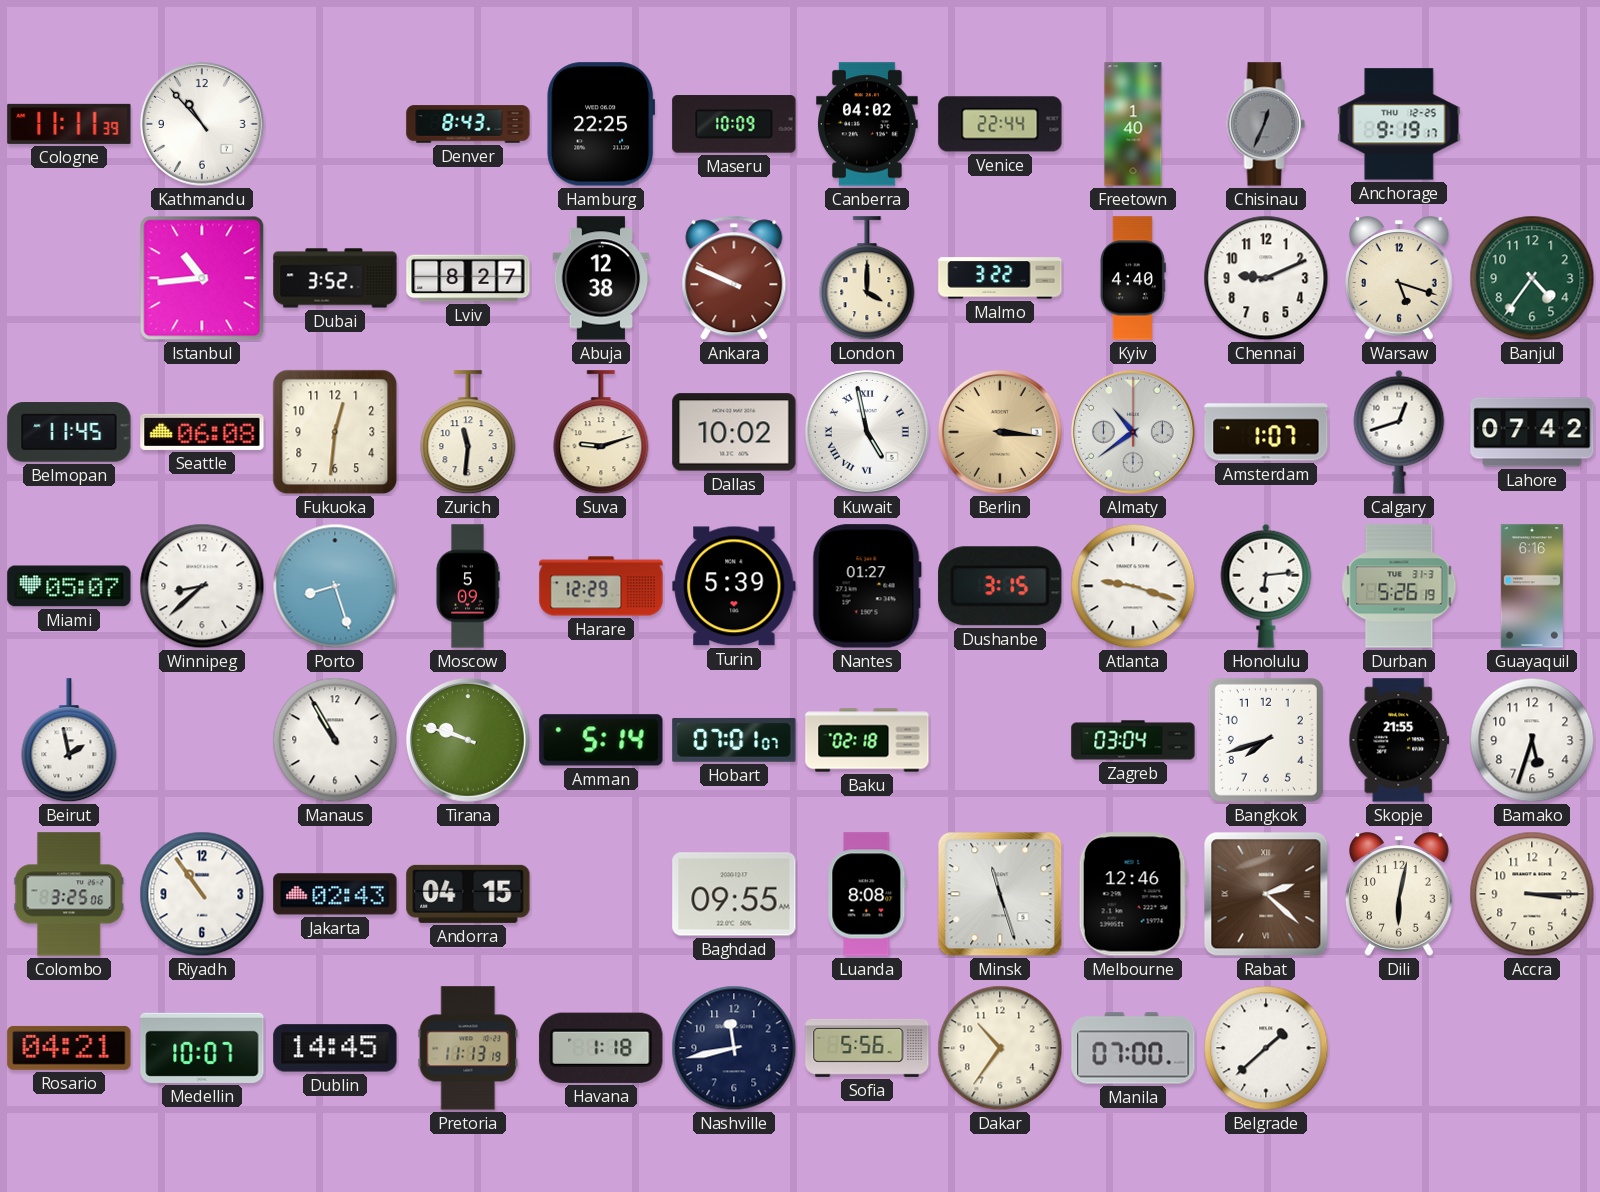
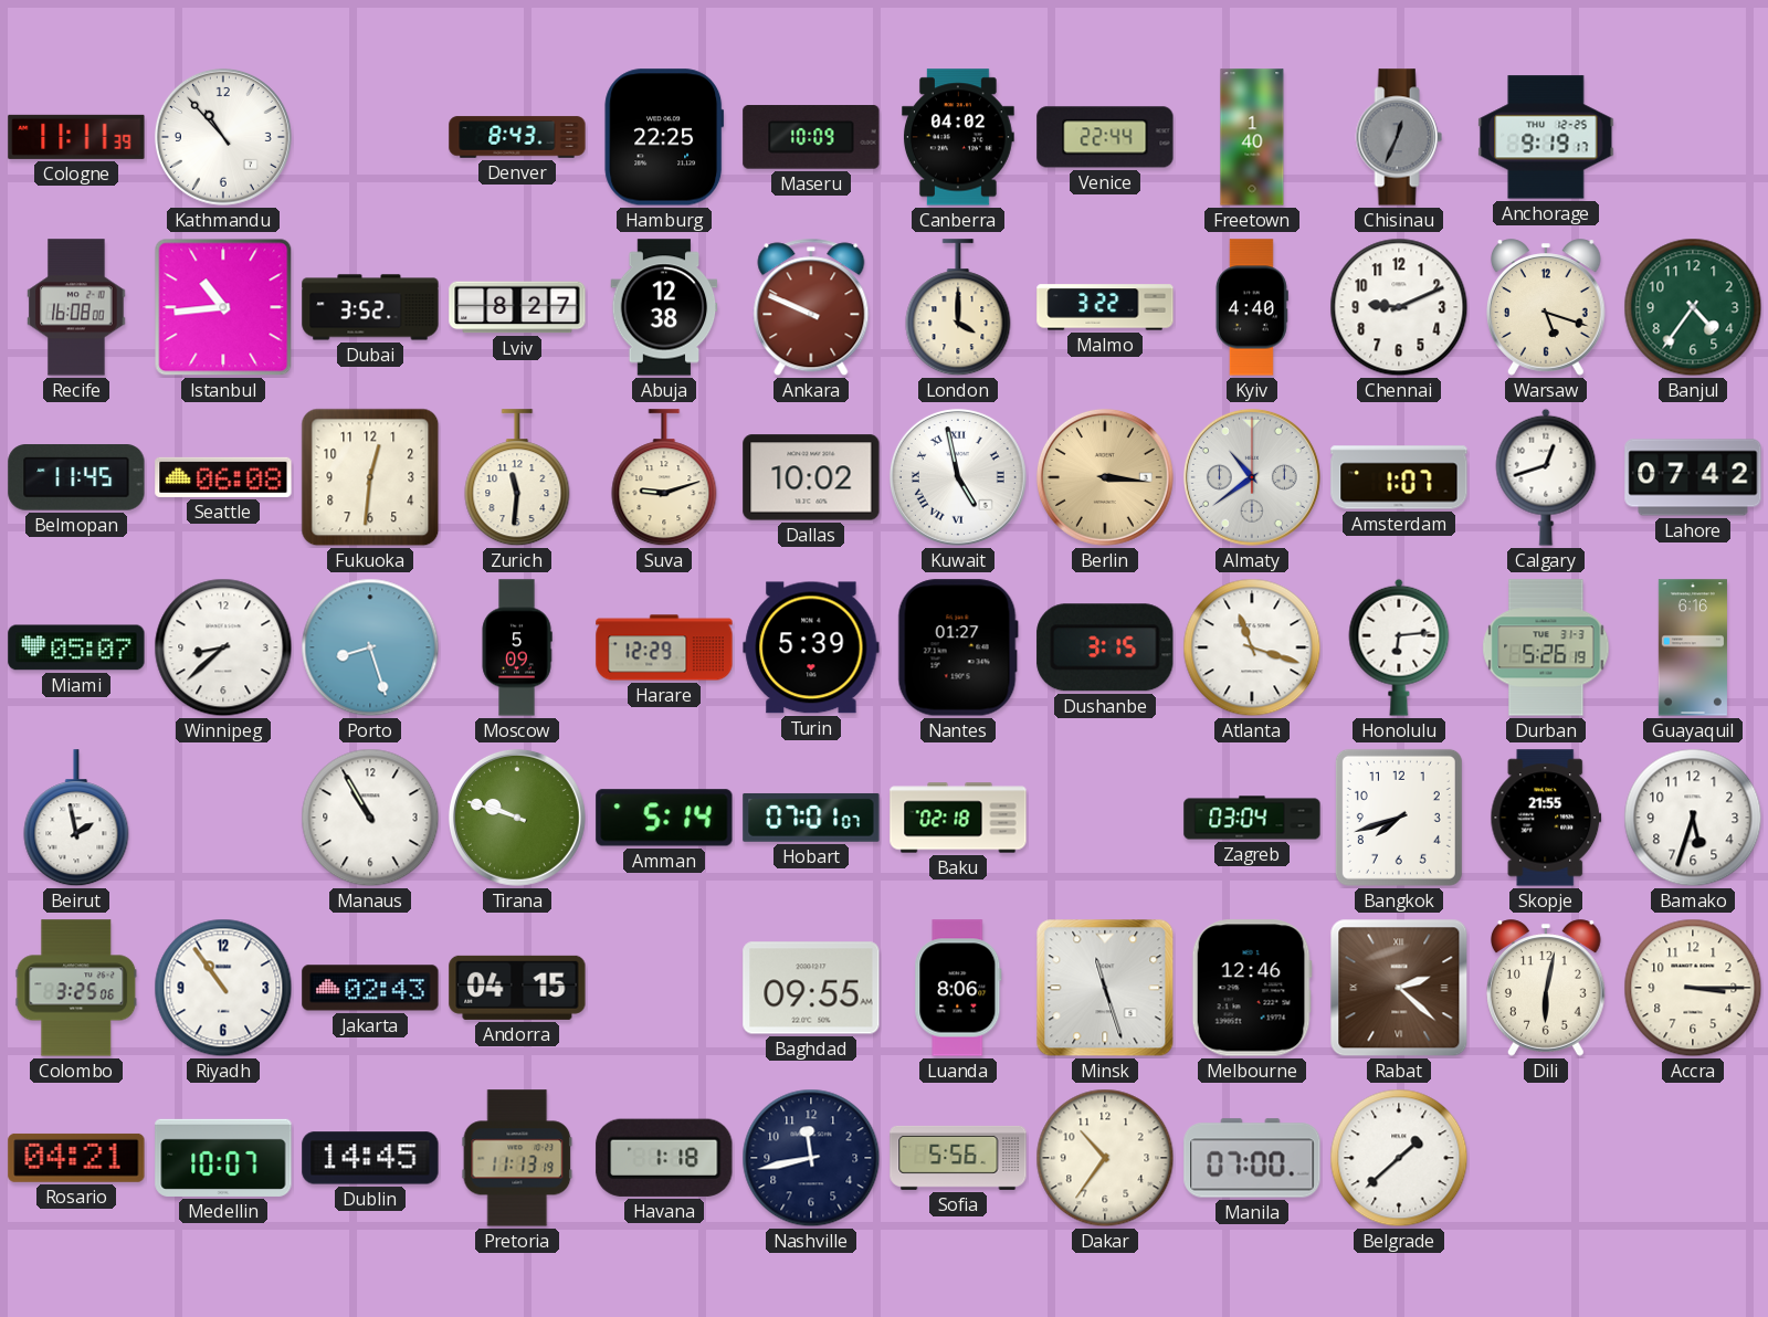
Recife: none -> 16:08
Atlanta: 9:18 -> 11:18
Luanda: 8:08 -> 8:06
